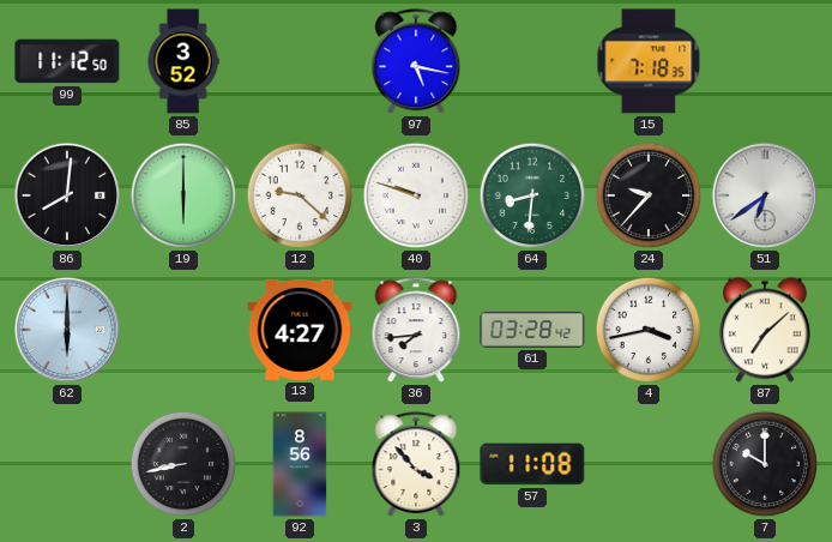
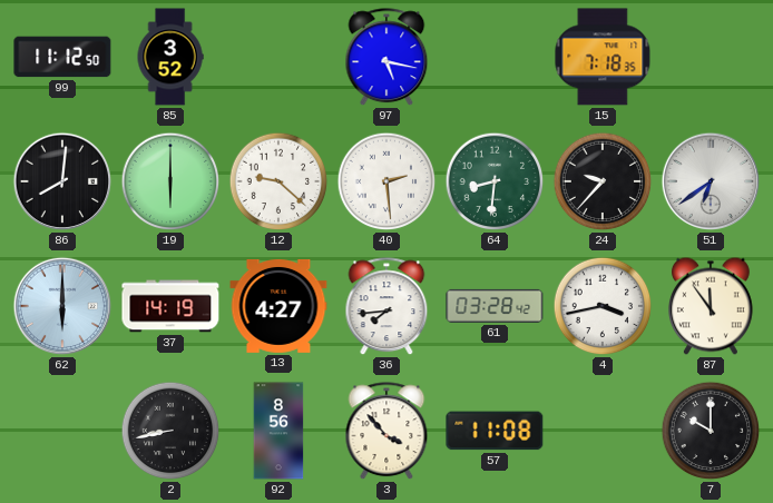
40: 9:48 -> 2:29
37: none -> 14:19
87: 7:08 -> 11:54
